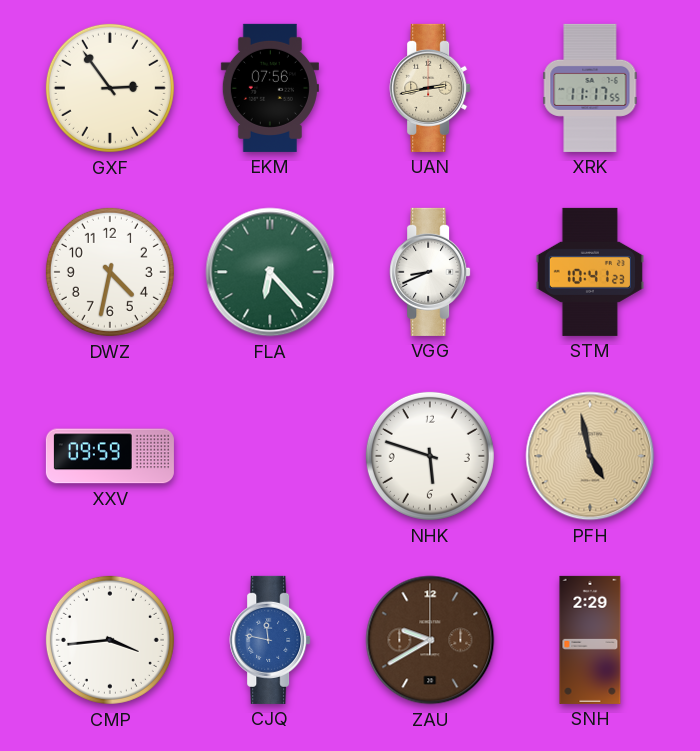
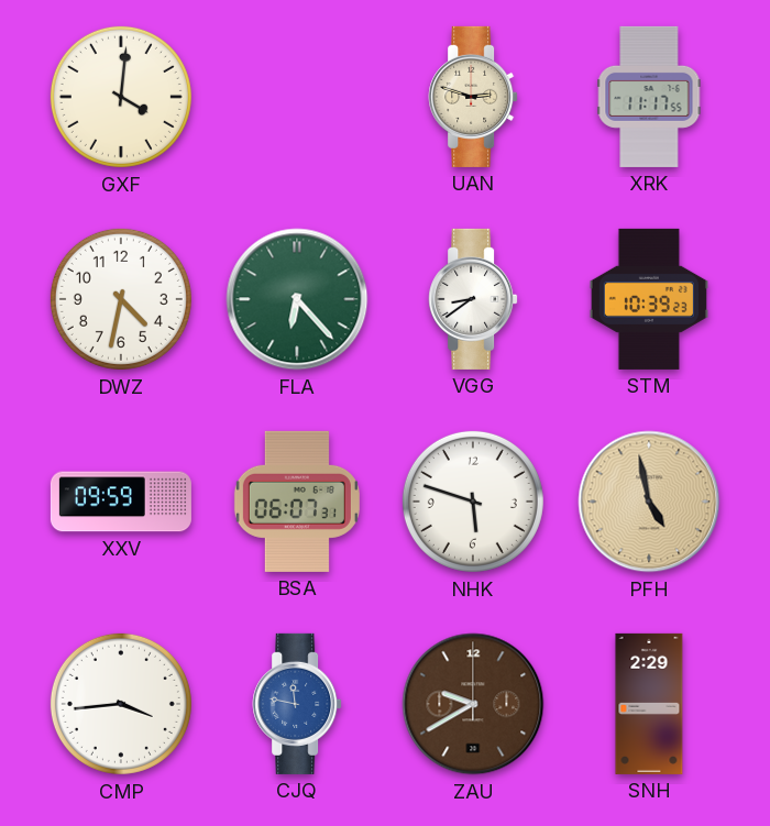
GXF: 2:54 -> 4:01
EKM: 07:56 -> none
UAN: 2:43 -> 2:48
VGG: 8:41 -> 8:39
STM: 10:41 -> 10:39
BSA: none -> 06:07
